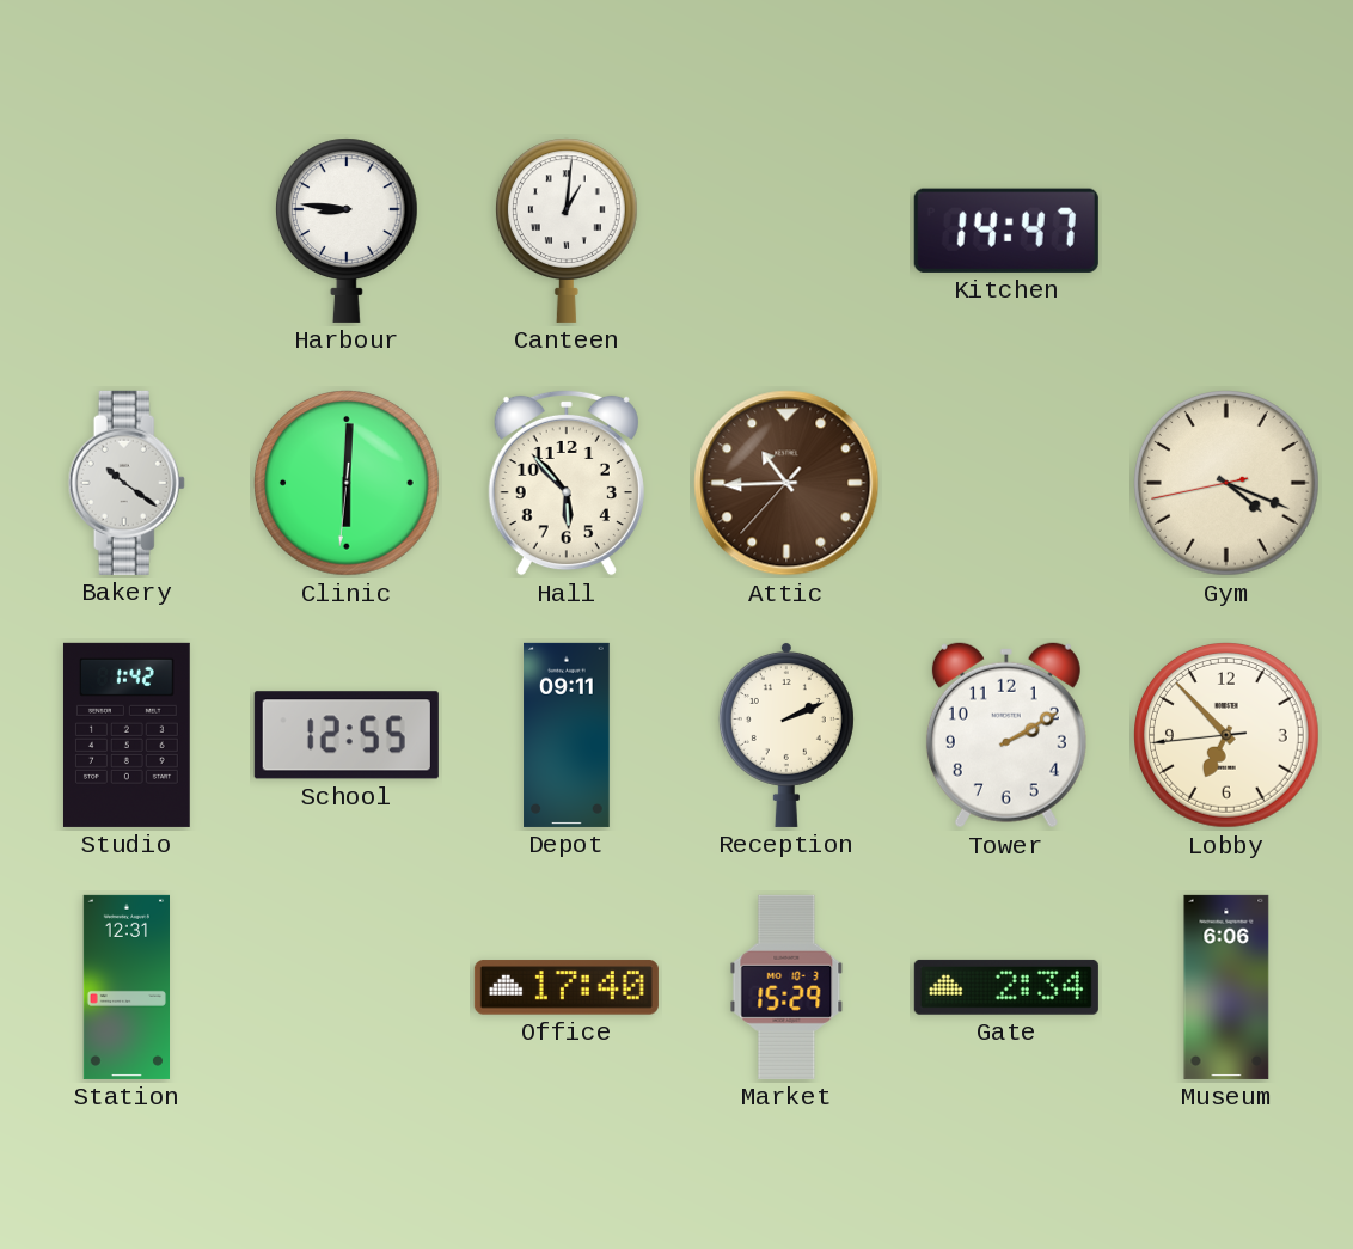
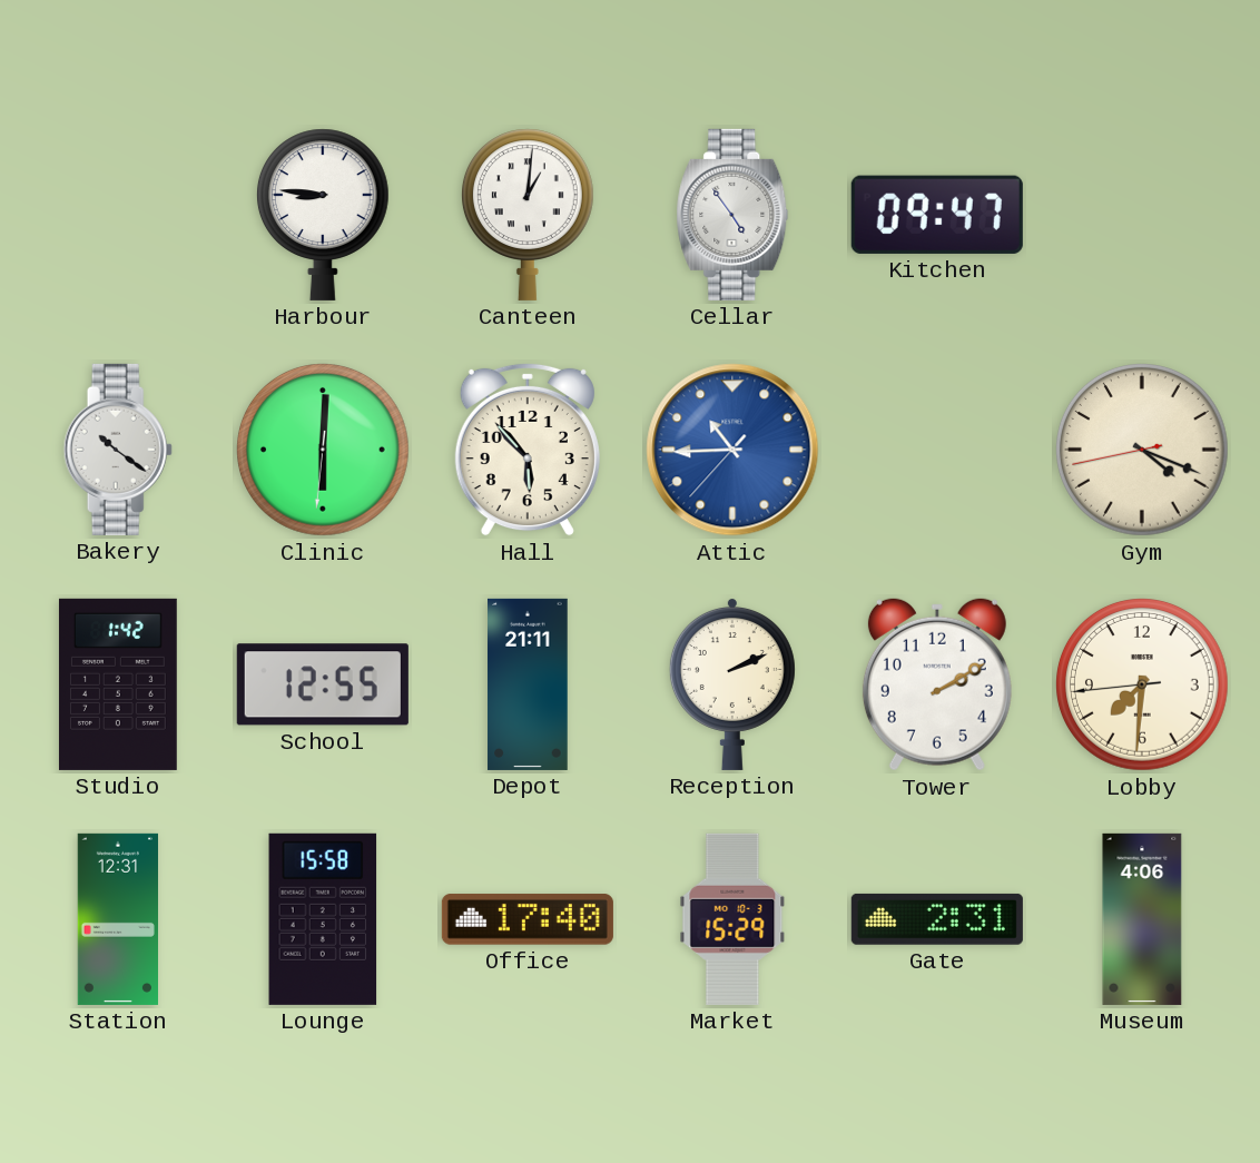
Cellar: none -> 4:54
Kitchen: 14:47 -> 09:47
Attic dial: brown -> blue
Depot: 09:11 -> 21:11
Lobby: 6:52 -> 7:30
Lounge: none -> 15:58
Gate: 2:34 -> 2:31
Museum: 6:06 -> 4:06
